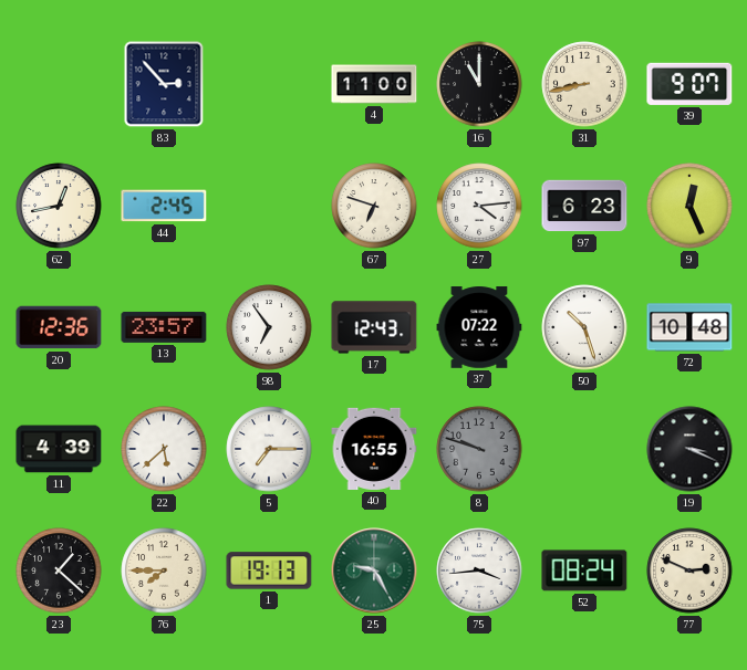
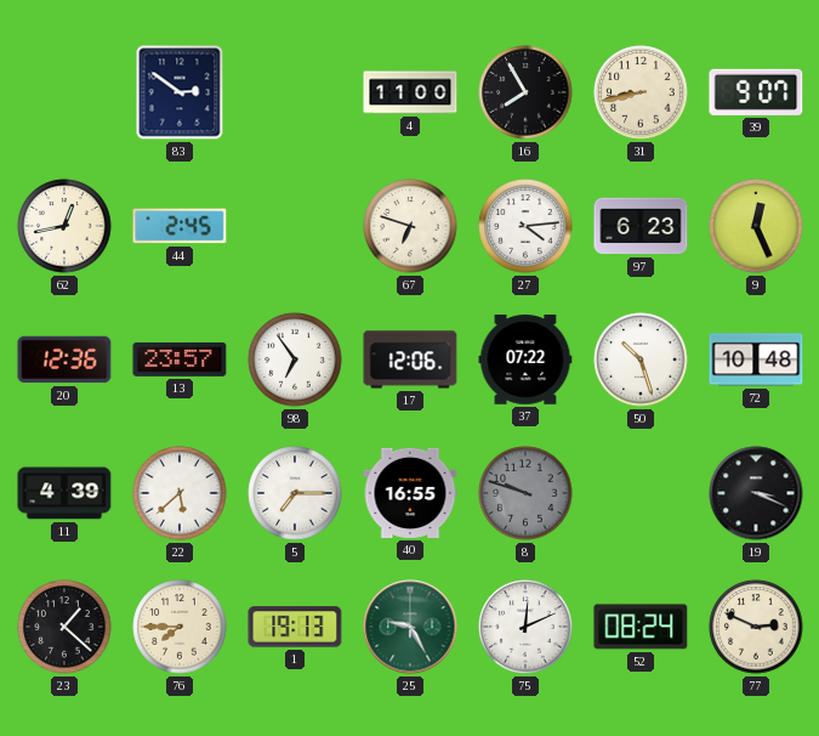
83: 2:53 -> 2:51
16: 11:00 -> 7:55
17: 12:43 -> 12:06
75: 3:44 -> 12:11
